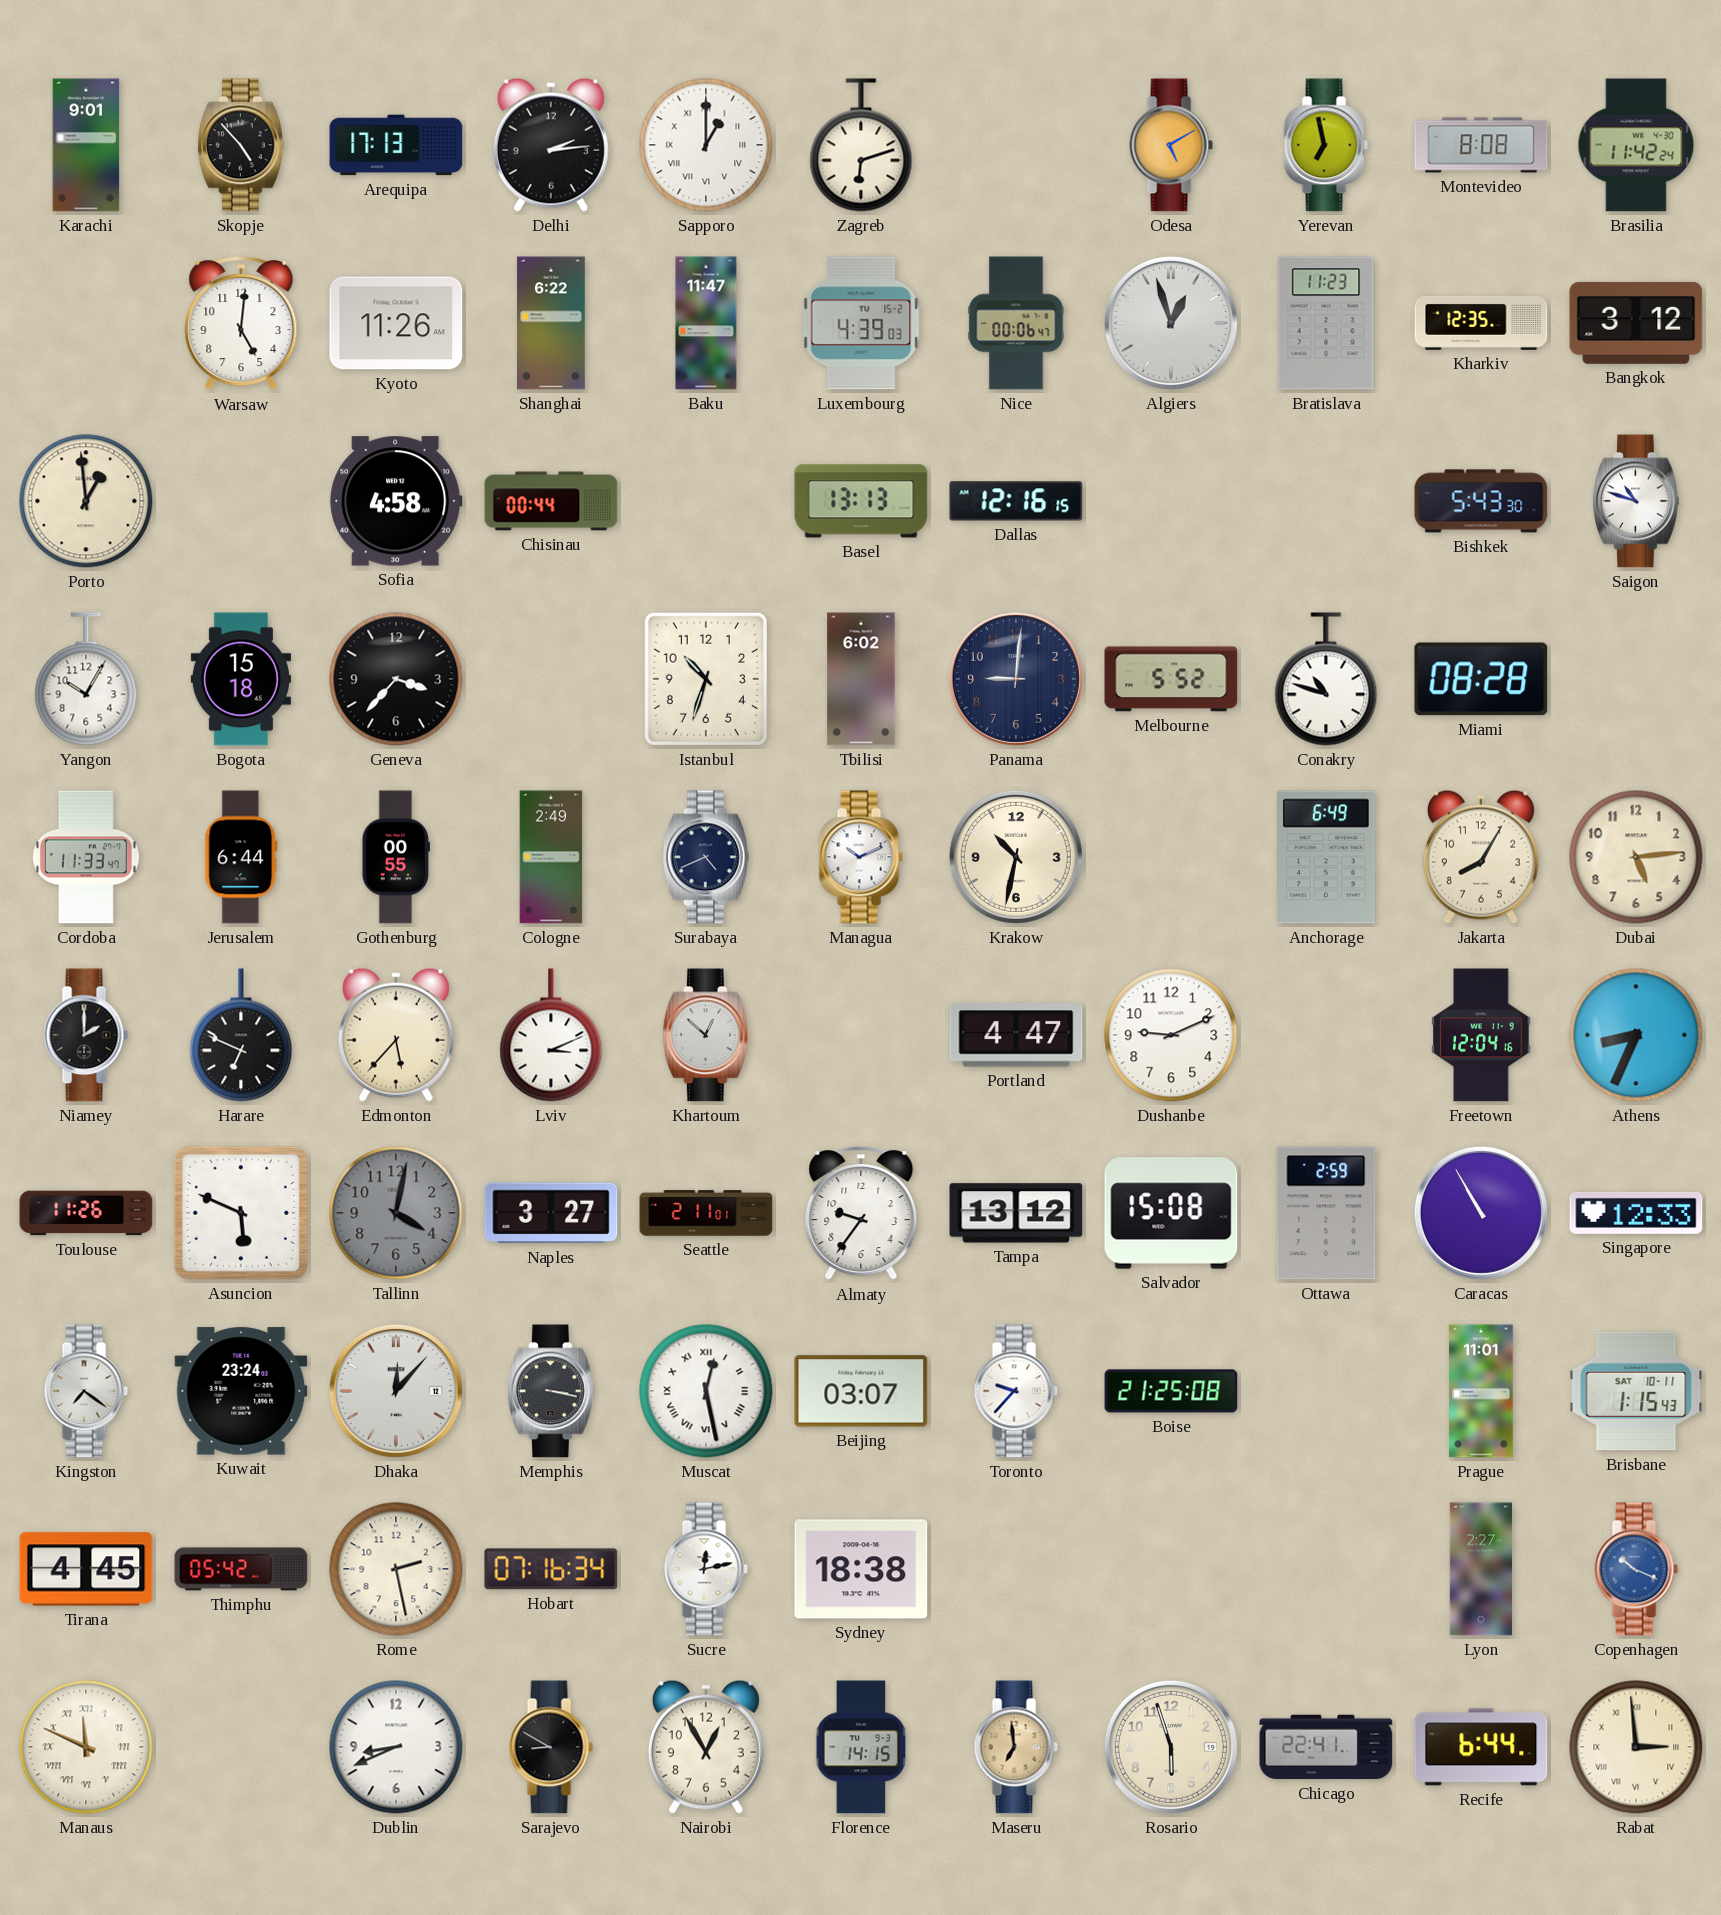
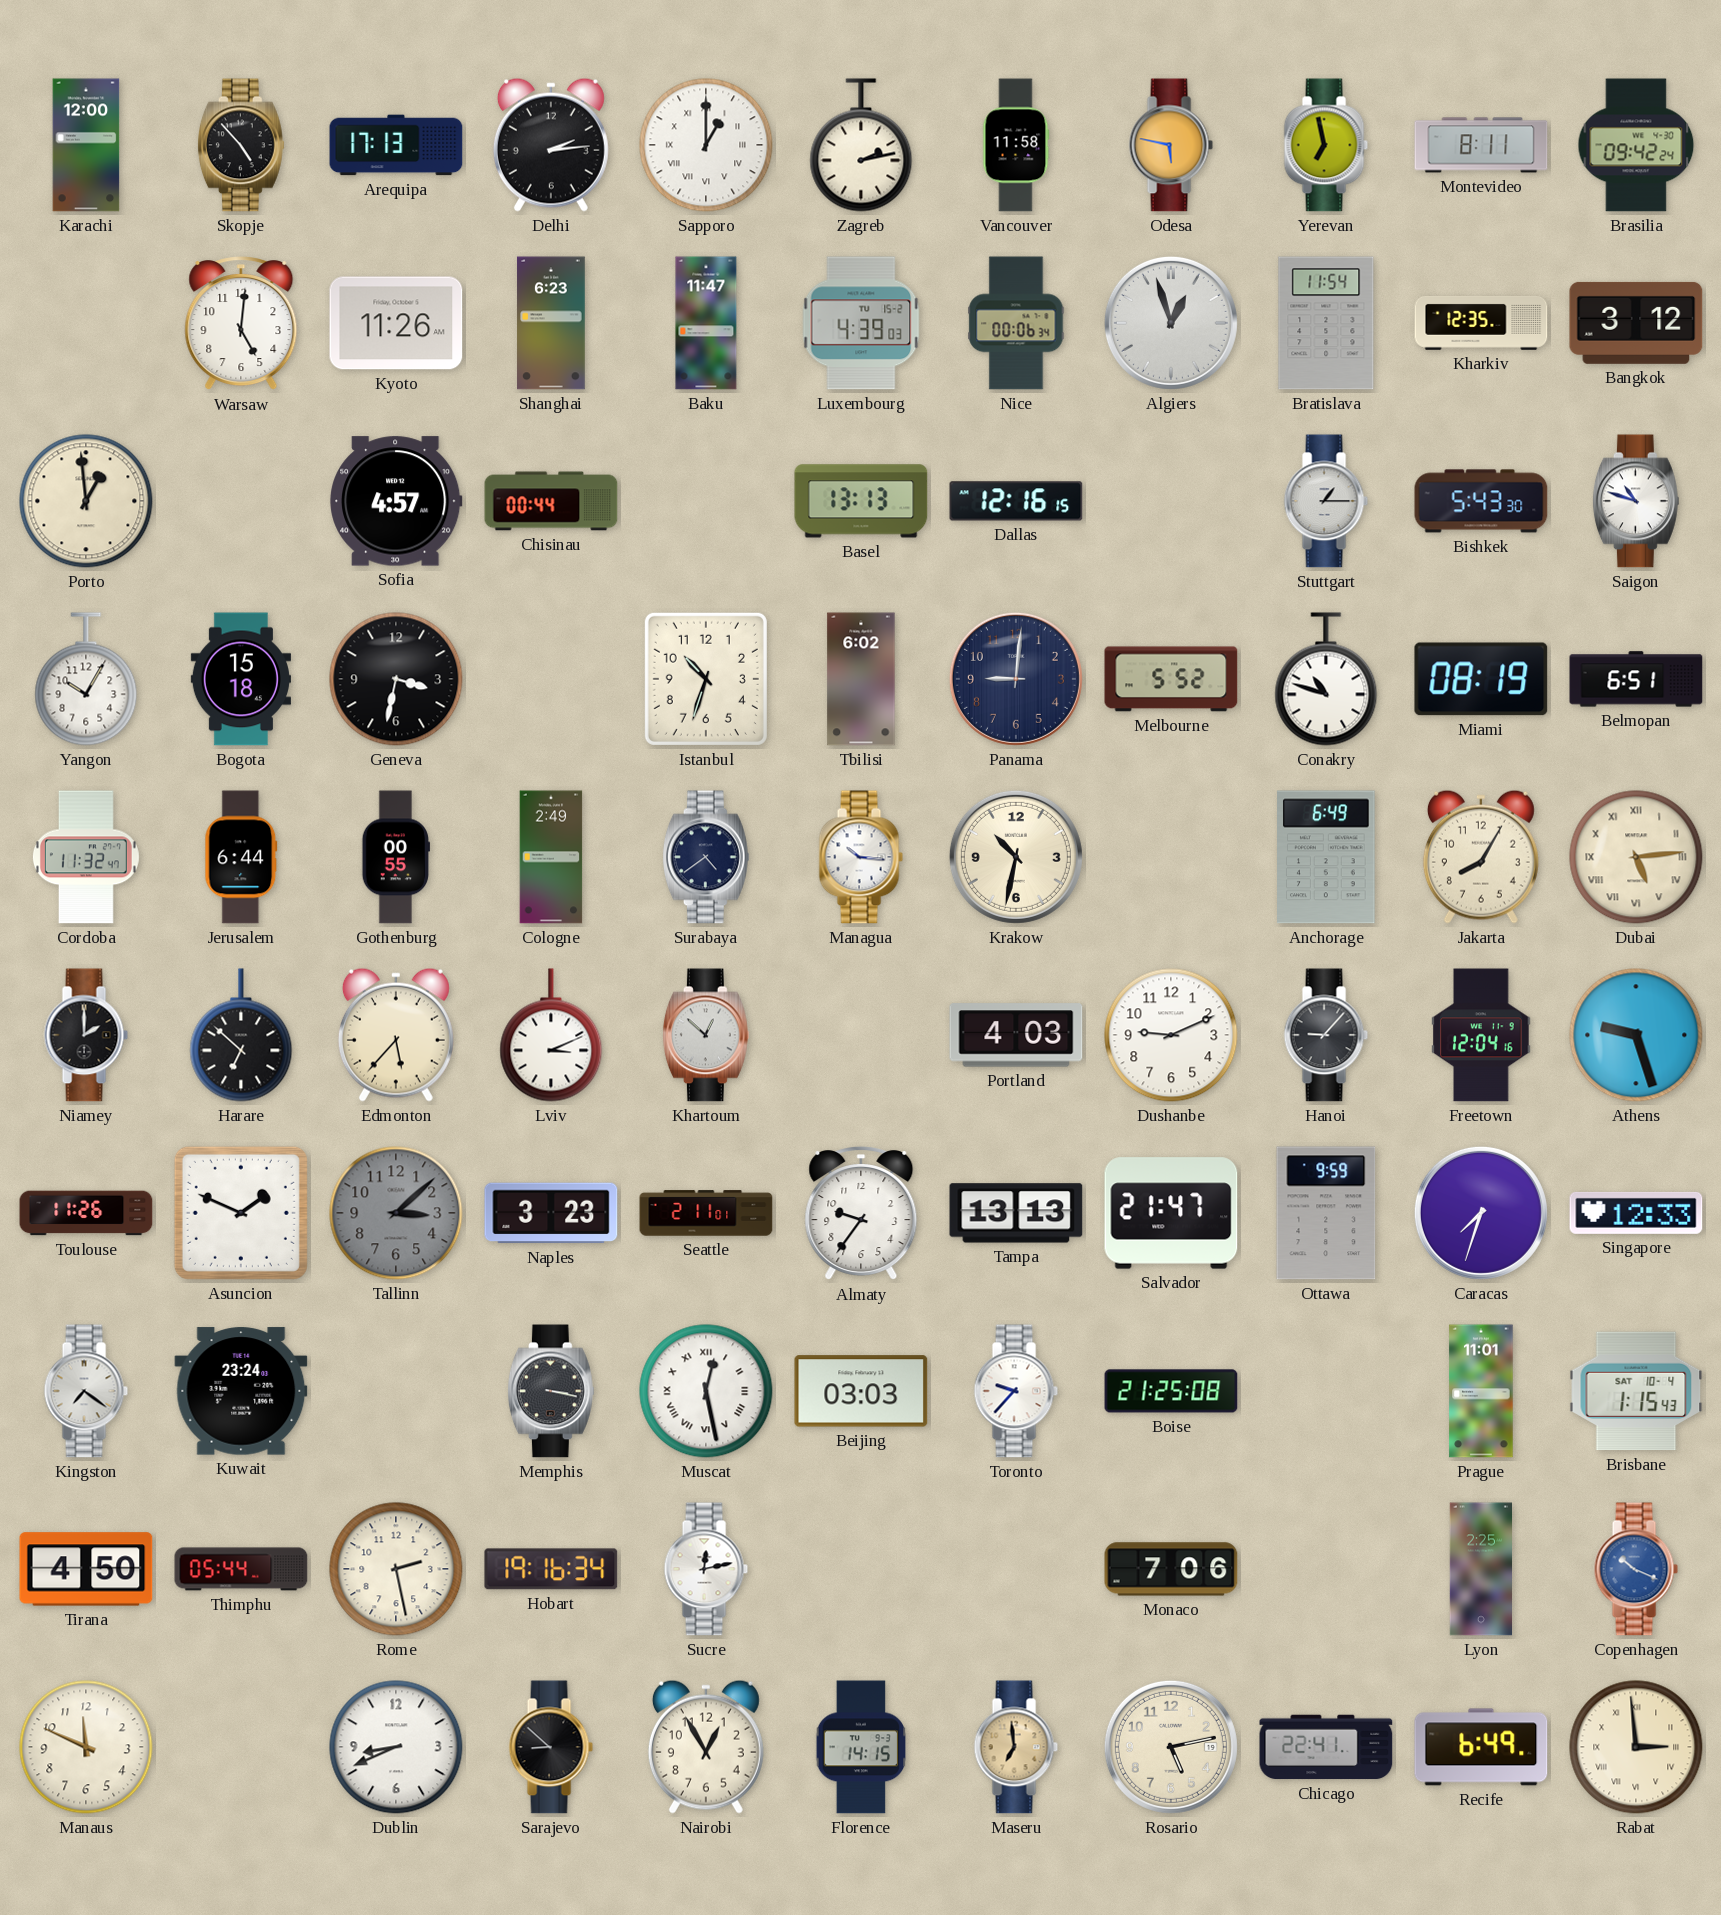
Karachi: 9:01 -> 12:00
Zagreb: 6:12 -> 2:13
Vancouver: none -> 11:58
Odesa: 5:10 -> 5:47
Montevideo: 8:08 -> 8:11
Brasilia: 11:42 -> 09:42
Shanghai: 6:22 -> 6:23
Nice: 00:06:47 -> 00:06:34
Bratislava: 11:23 -> 11:54
Sofia: 4:58 -> 4:57
Stuttgart: none -> 1:15
Geneva: 3:37 -> 3:32
Miami: 08:28 -> 08:19
Belmopan: none -> 6:51
Cordoba: 11:33 -> 11:32
Surabaya: 4:41 -> 4:39
Managua: 10:11 -> 10:16
Dubai numerals: Arabic -> Roman
Harare: 6:49 -> 6:52
Portland: 4:47 -> 4:03
Hanoi: none -> 9:07
Athens: 8:34 -> 9:27
Asuncion: 5:49 -> 1:49
Tallinn: 4:02 -> 3:08
Naples: 3:27 -> 3:23
Tampa: 13:12 -> 13:13
Salvador: 15:08 -> 21:47
Ottawa: 2:59 -> 9:59
Caracas: 10:55 -> 7:33
Dhaka: 12:07 -> none
Beijing: 03:07 -> 03:03
Brisbane date: SAT 10-11 -> SAT 10-4
Tirana: 4:45 -> 4:50
Thimphu: 05:42 -> 05:44
Hobart: 07:16 -> 19:16
Sydney: 18:38 -> none
Monaco: none -> 7:06
Lyon: 2:27 -> 2:25
Manaus numerals: Roman -> Arabic
Sarajevo: 8:50 -> 8:52
Rosario: 5:57 -> 5:13
Recife: 6:44 -> 6:49
